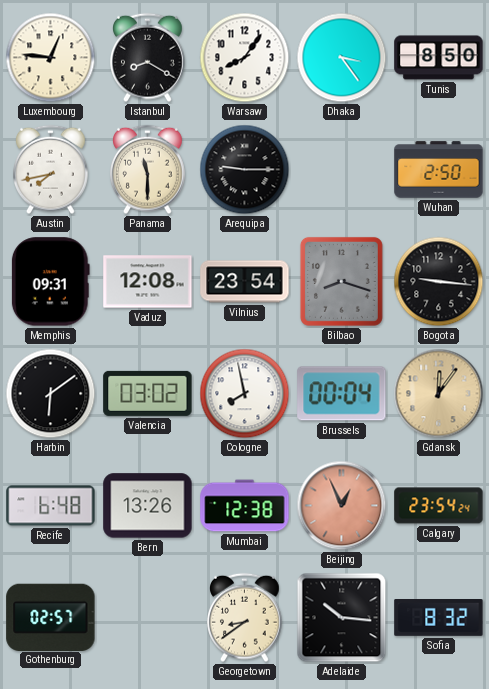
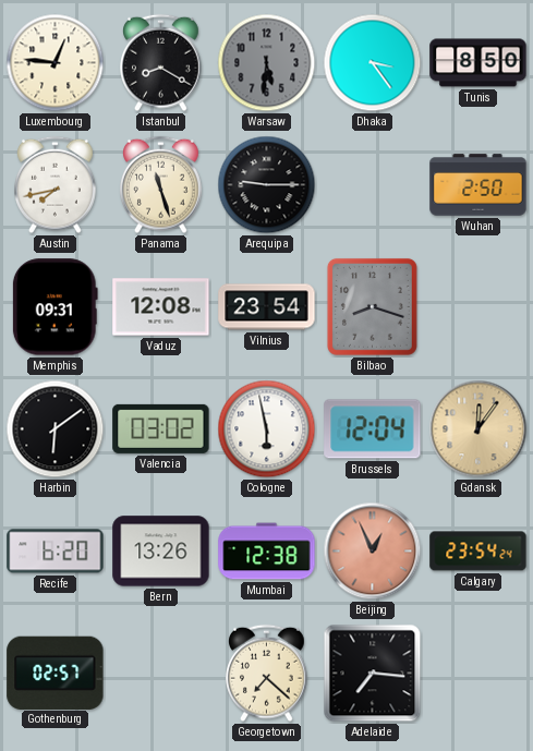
Warsaw: 8:06 -> 5:31
Warsaw dial: white -> grey
Panama: 11:30 -> 11:27
Bogota: 9:16 -> none
Cologne: 7:58 -> 5:58
Brussels: 00:04 -> 12:04
Recife: 6:48 -> 6:20
Georgetown: 8:39 -> 7:22
Adelaide: 10:16 -> 7:16
Sofia: 8:32 -> none
